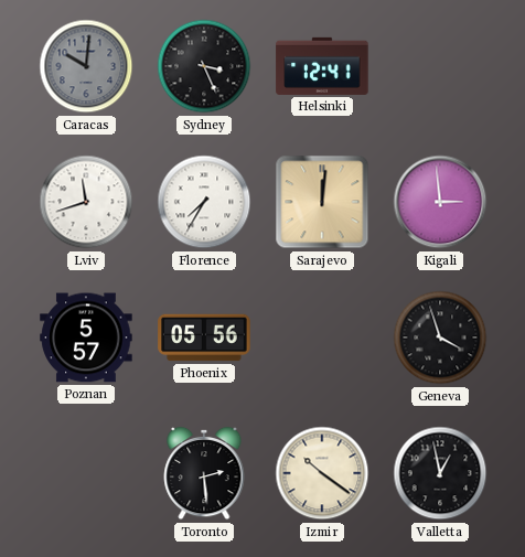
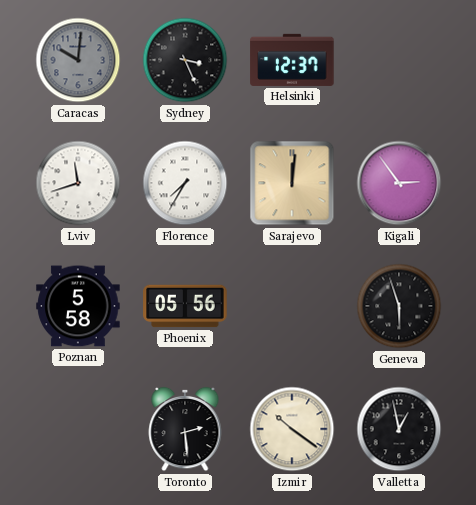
Helsinki: 12:41 -> 12:37
Kigali: 2:59 -> 2:54
Poznan: 5:57 -> 5:58
Geneva: 3:57 -> 5:57
